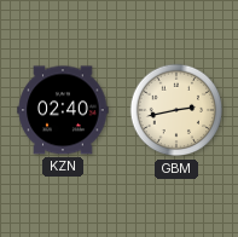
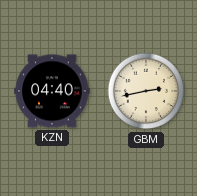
KZN: 02:40 -> 04:40
